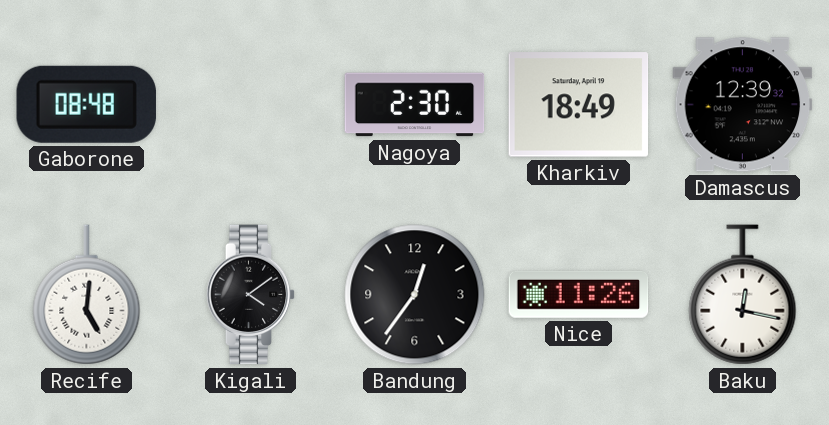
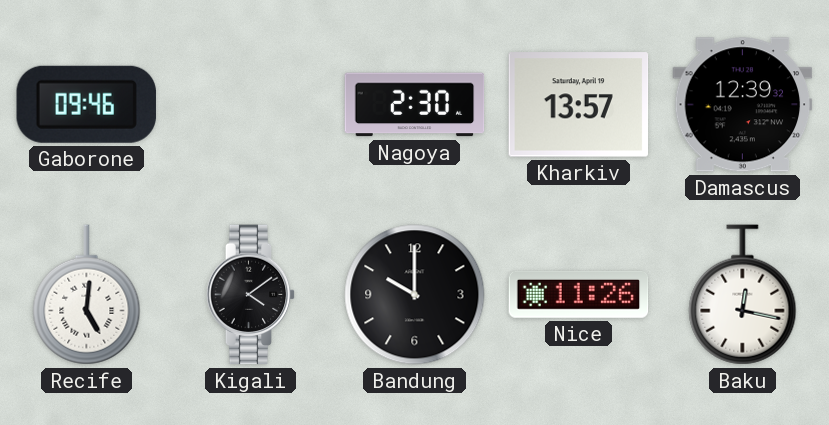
Gaborone: 08:48 -> 09:46
Kharkiv: 18:49 -> 13:57
Bandung: 12:36 -> 10:00
